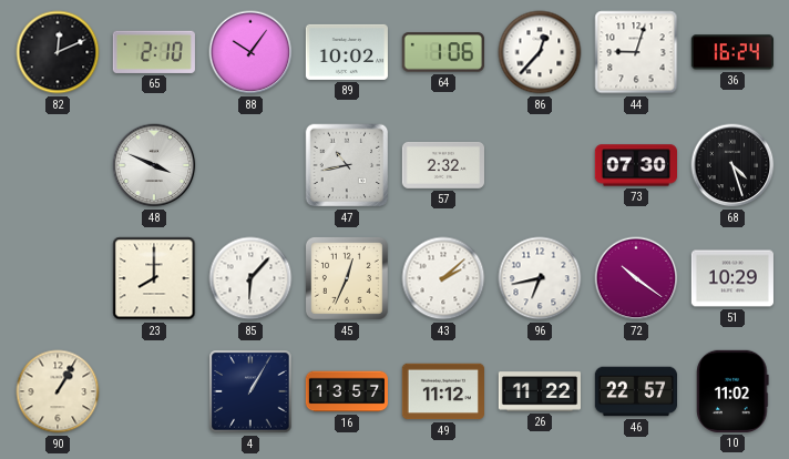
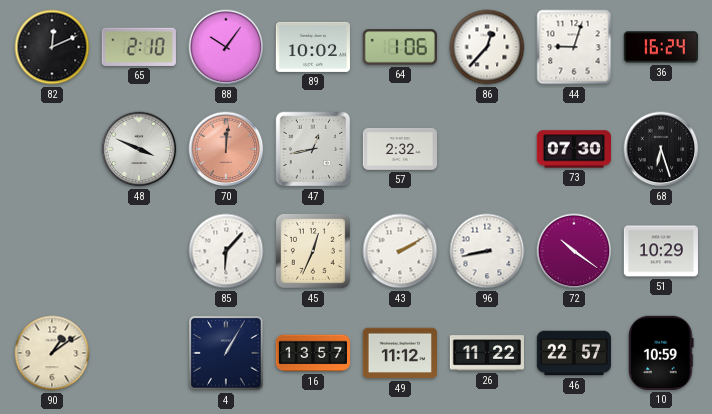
70: none -> 12:01
47: 10:43 -> 12:43
68: 4:27 -> 6:27
23: 8:00 -> none
43: 2:08 -> 2:10
96: 6:43 -> 8:43
90: 1:05 -> 1:09
10: 11:02 -> 10:59
